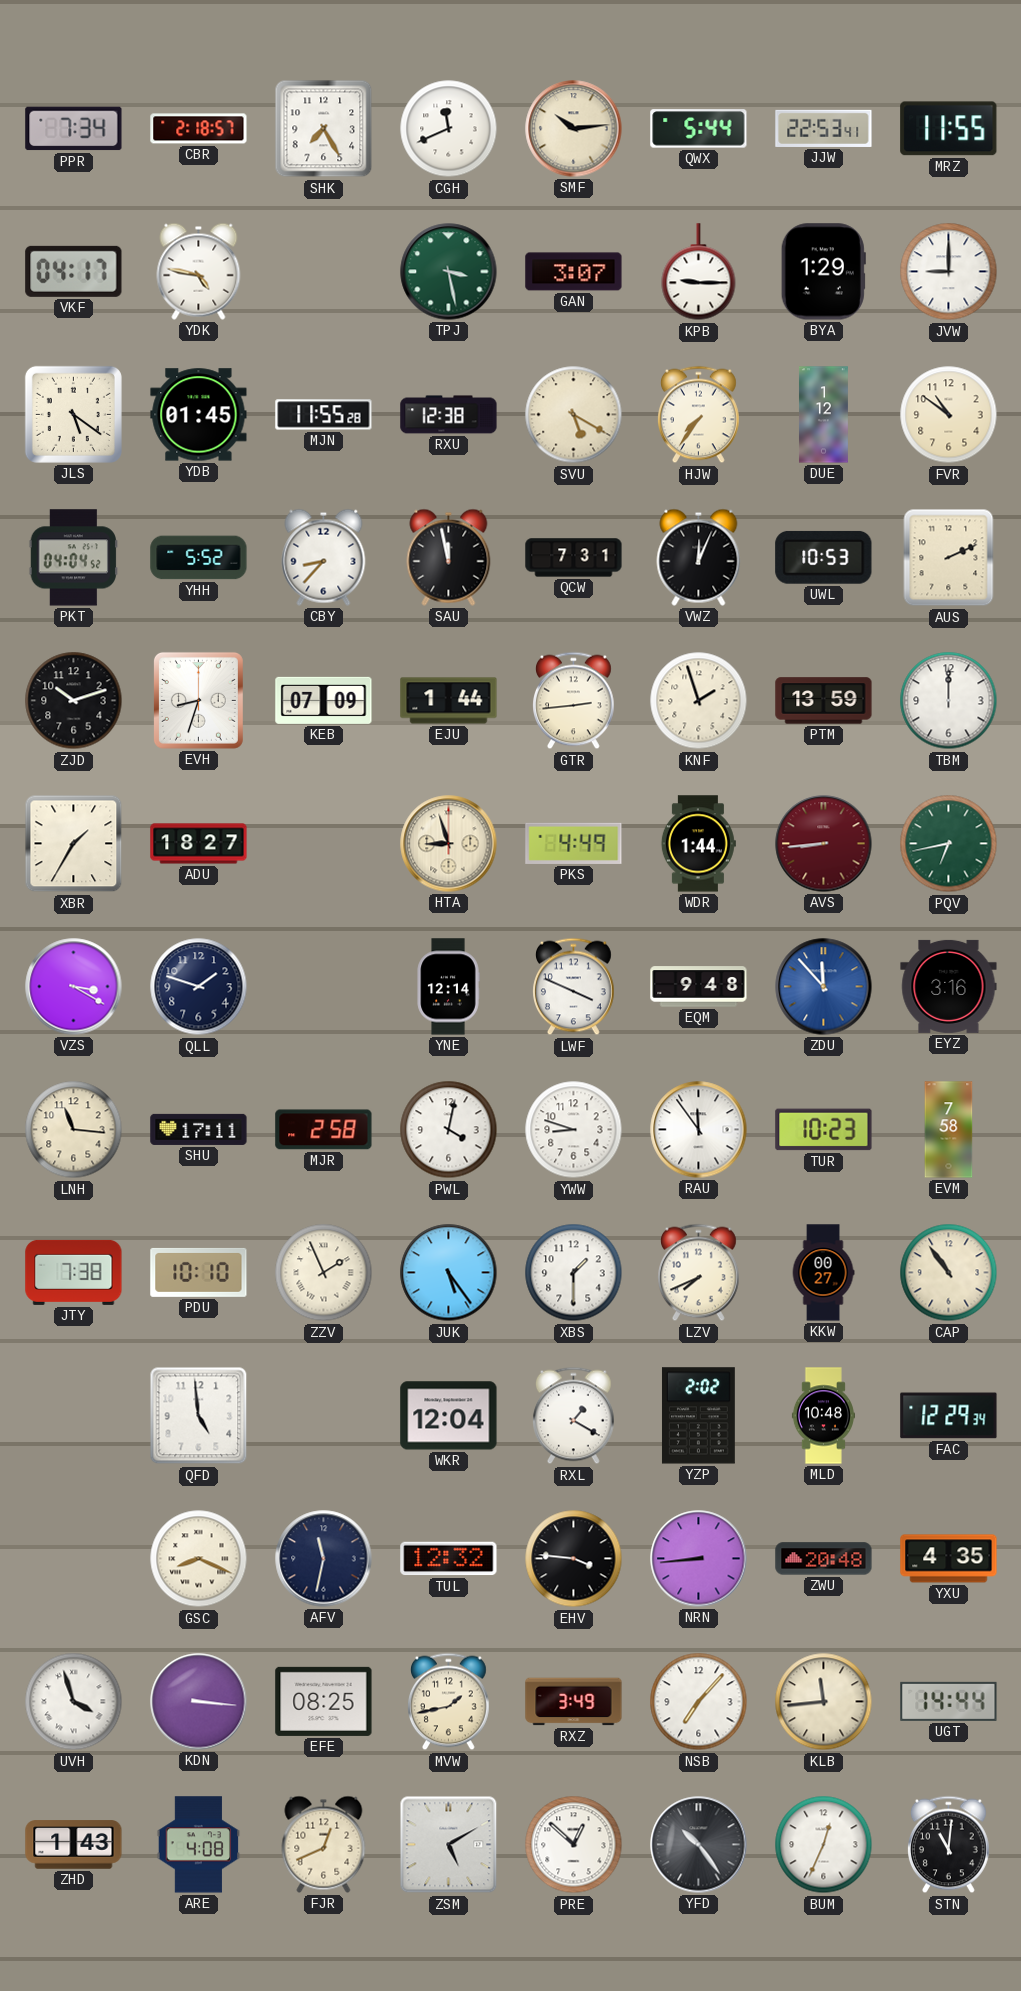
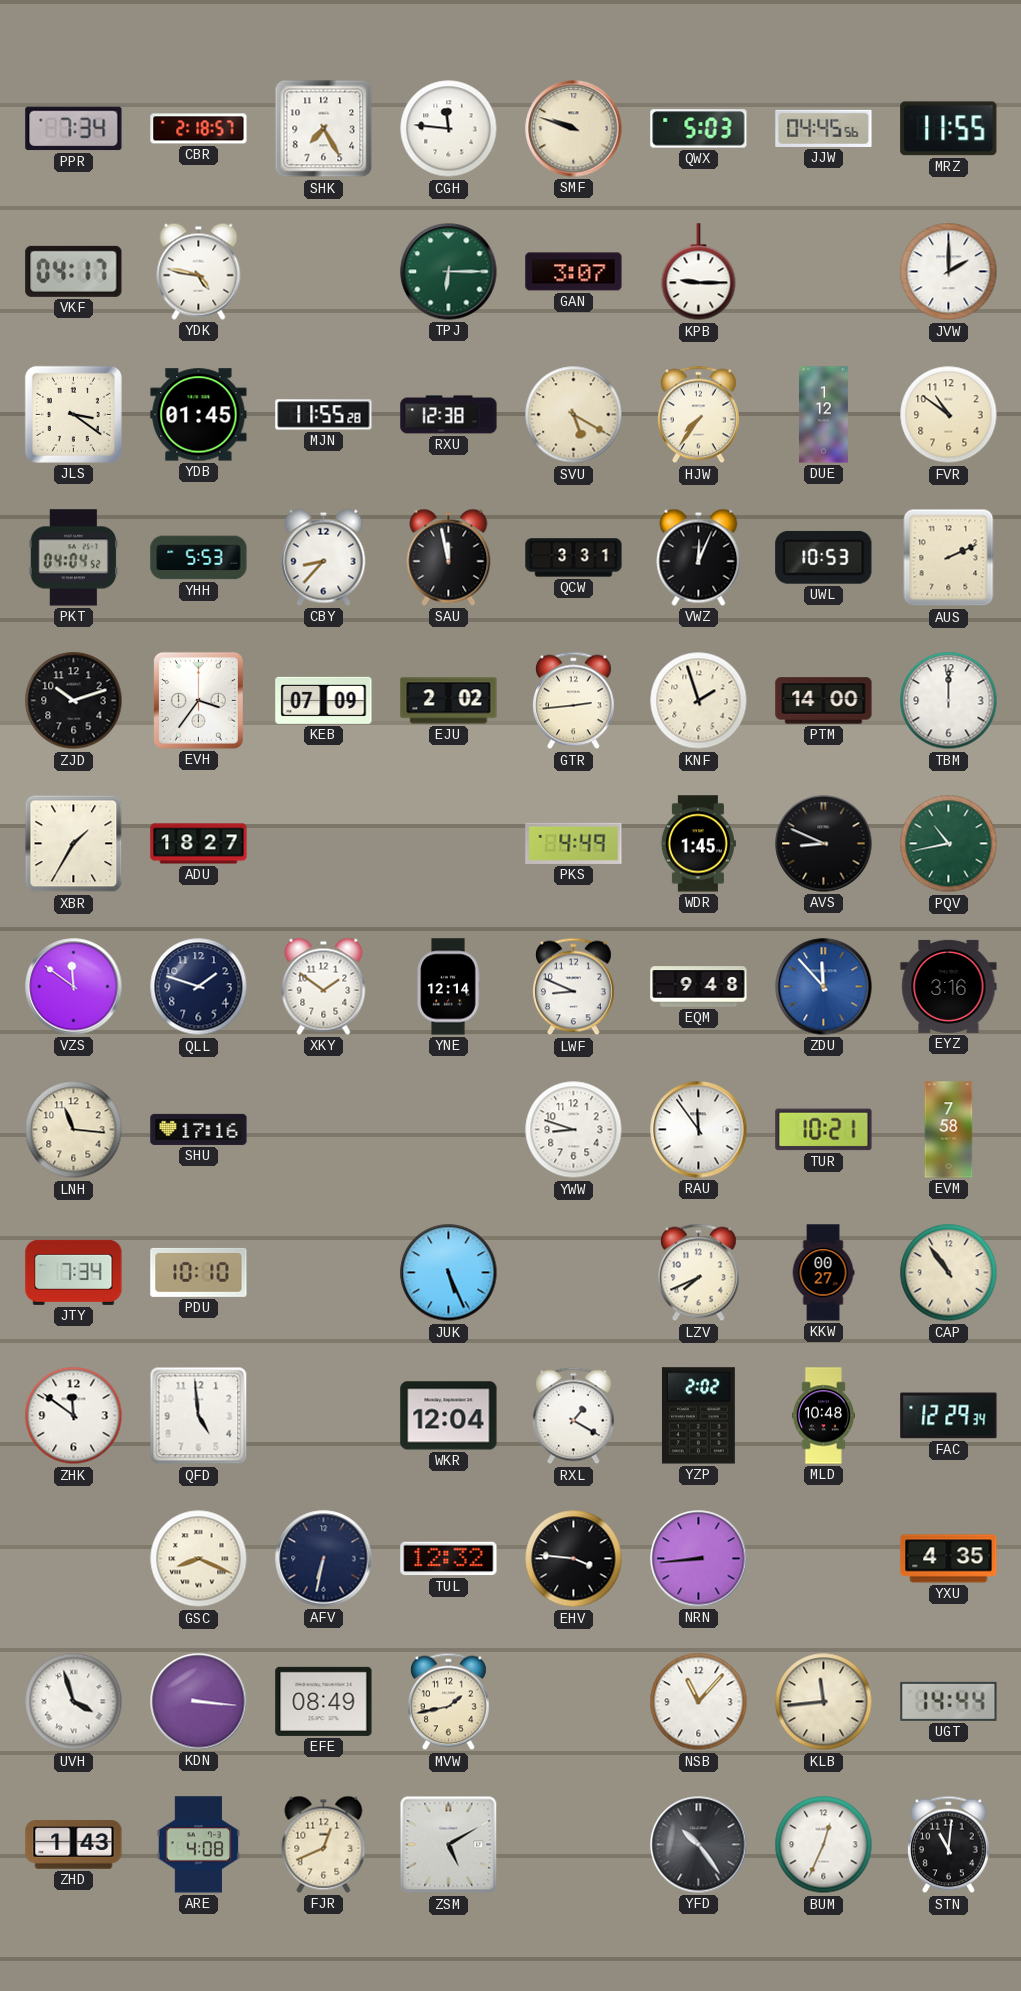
CGH: 11:41 -> 11:46
SMF: 10:14 -> 9:48
QWX: 5:44 -> 5:03
JJW: 22:53 -> 04:45
TPJ: 3:28 -> 6:15
BYA: 1:29 -> none
JVW: 9:00 -> 2:00
JLS: 5:21 -> 3:21
YHH: 5:52 -> 5:53
QCW: 7:31 -> 3:31
EVH: 8:33 -> 3:36
EJU: 1:44 -> 2:02
PTM: 13:59 -> 14:00
HTA: 8:57 -> none
WDR: 1:44 -> 1:45
AVS: 8:44 -> 8:49
AVS dial: burgundy -> black
PQV: 6:43 -> 10:43
VZS: 3:20 -> 11:51
XKY: none -> 1:51
LWF: 3:49 -> 8:49
SHU: 17:11 -> 17:16
MJR: 2:58 -> none
PWL: 4:02 -> none
TUR: 10:23 -> 10:21
JTY: 7:38 -> 7:34
ZZV: 1:56 -> none
JUK: 5:24 -> 5:26
XBS: 1:30 -> none
ZHK: none -> 11:51
AFV: 11:32 -> 6:32
ZWU: 20:48 -> none
EFE: 08:25 -> 08:49
RXZ: 3:49 -> none
NSB: 7:07 -> 11:07
PRE: 12:52 -> none
